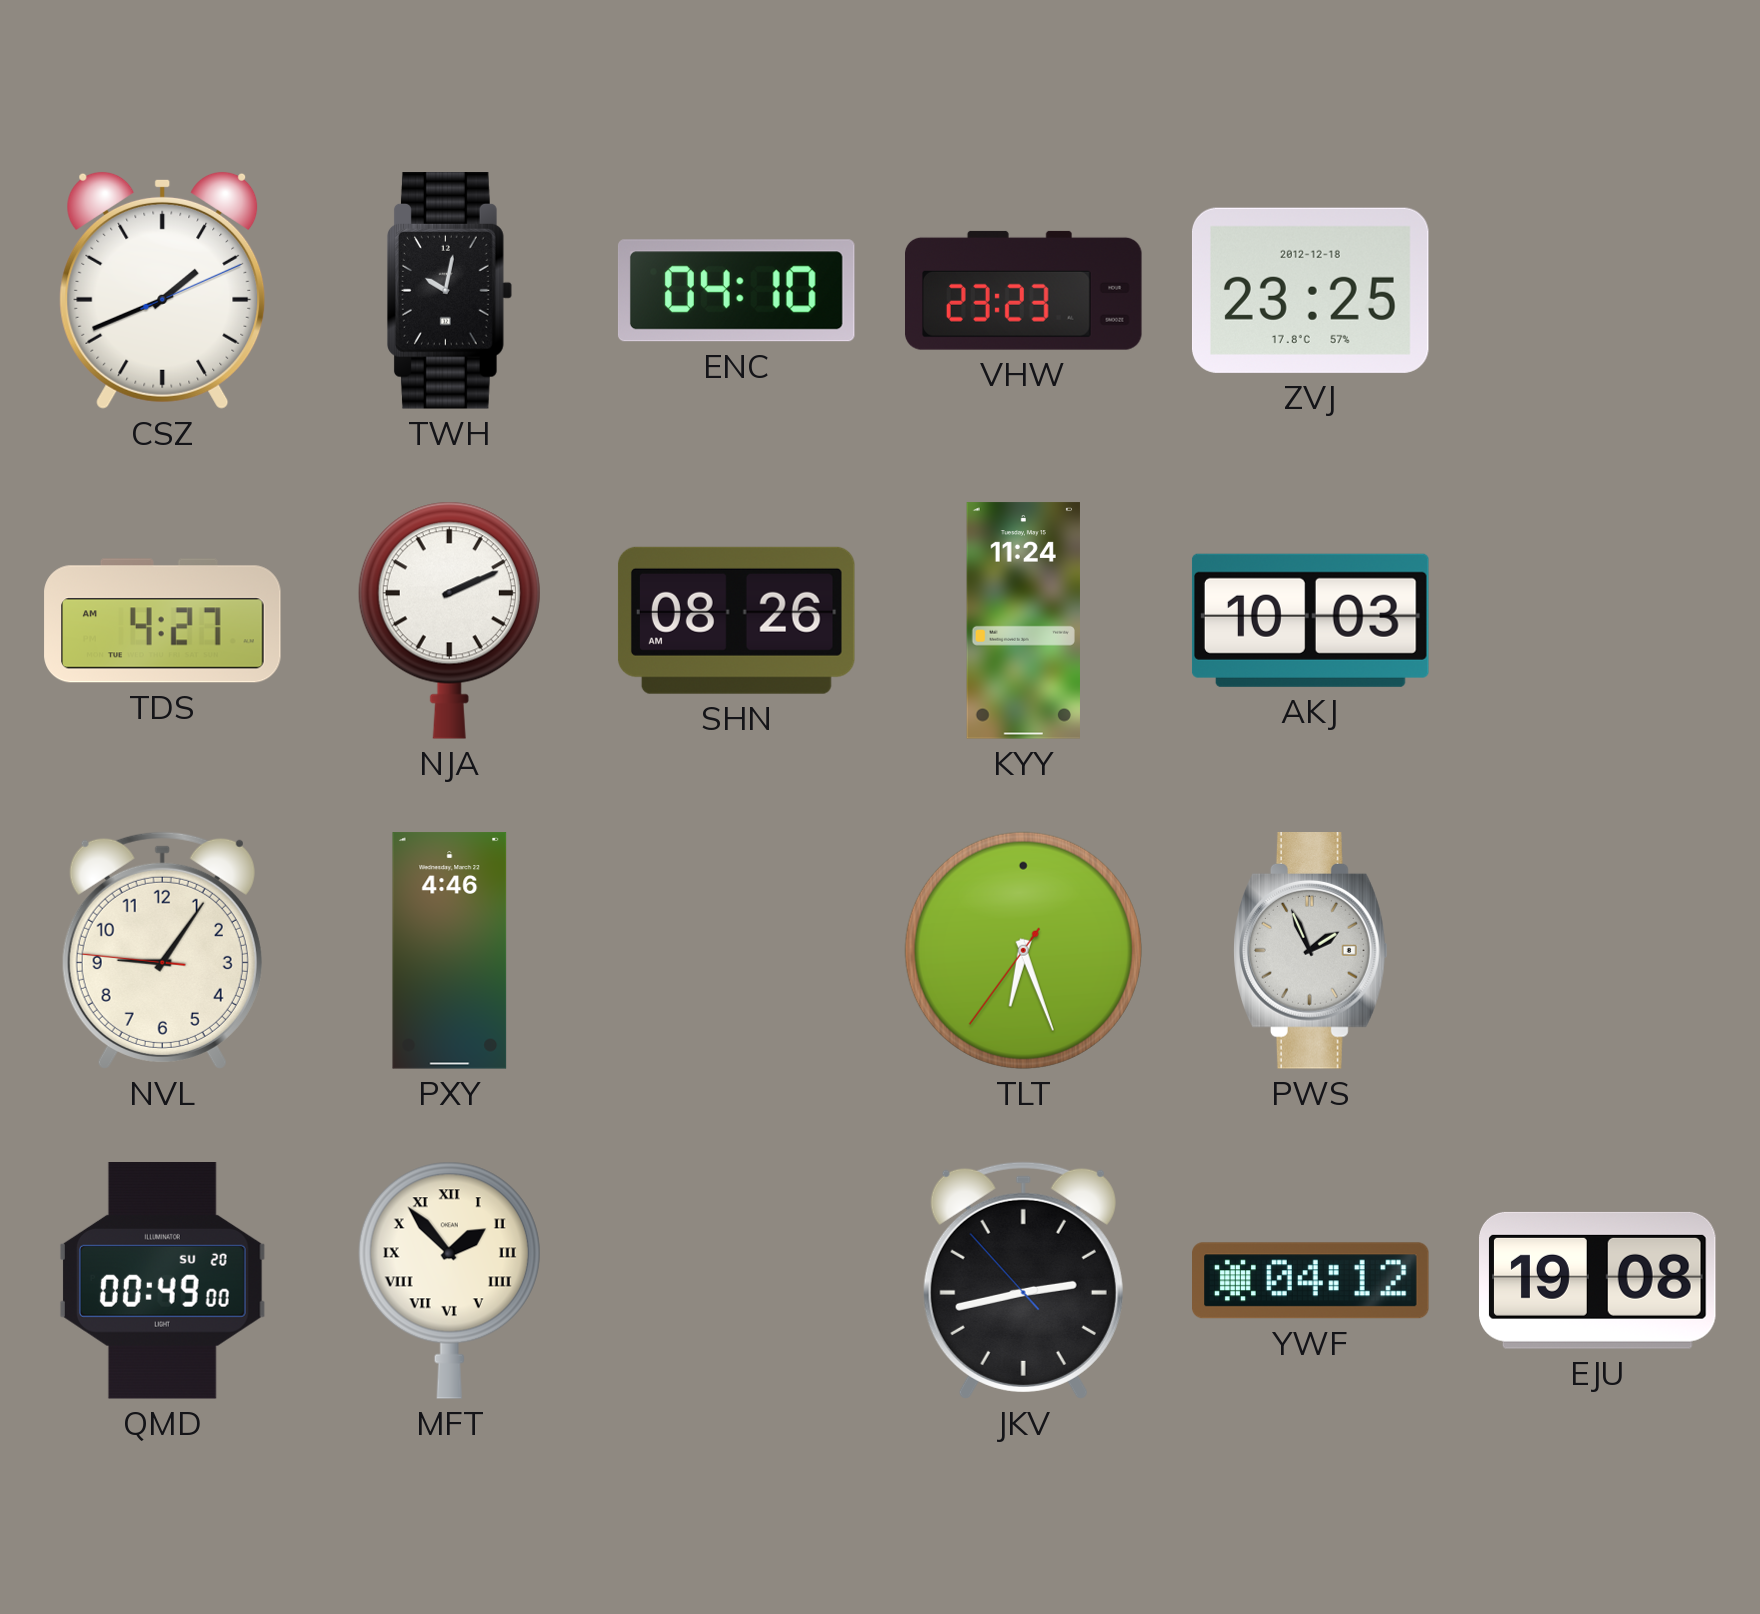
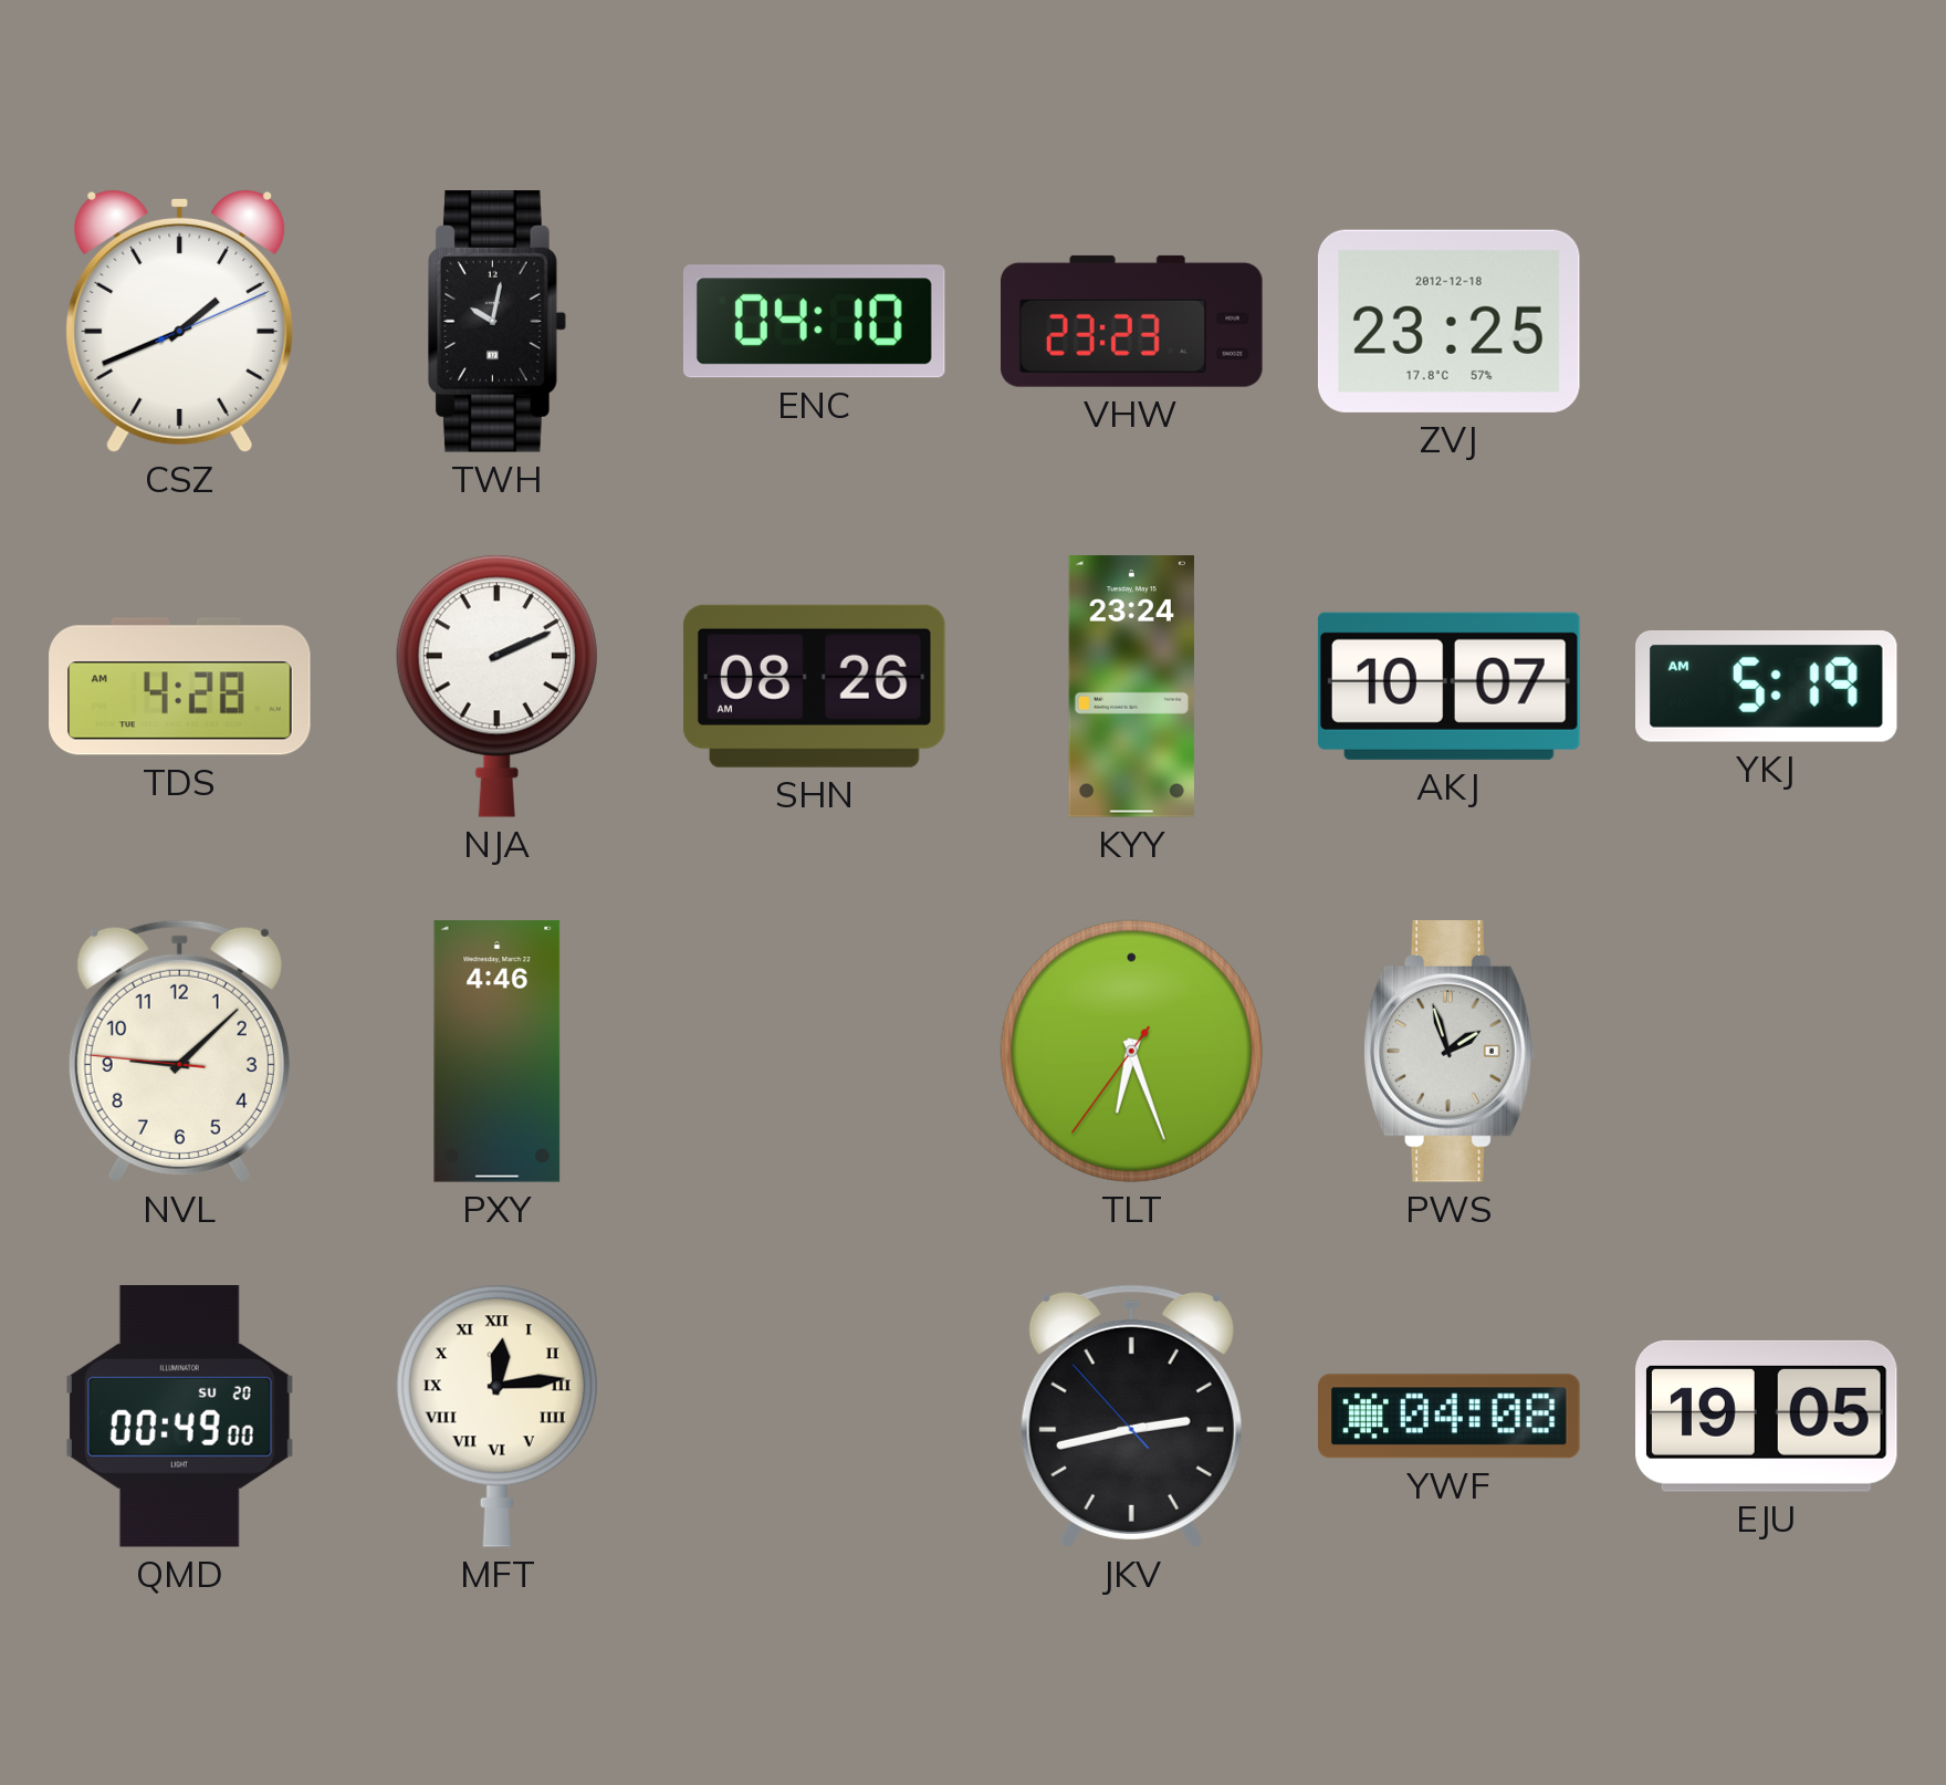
TDS: 4:27 -> 4:28
KYY: 11:24 -> 23:24
AKJ: 10:03 -> 10:07
YKJ: none -> 5:19
NVL: 9:05 -> 9:07
PWS: 1:56 -> 1:57
MFT: 1:53 -> 12:14
YWF: 04:12 -> 04:08
EJU: 19:08 -> 19:05
